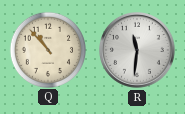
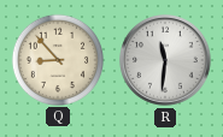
Q: 10:53 -> 8:53
